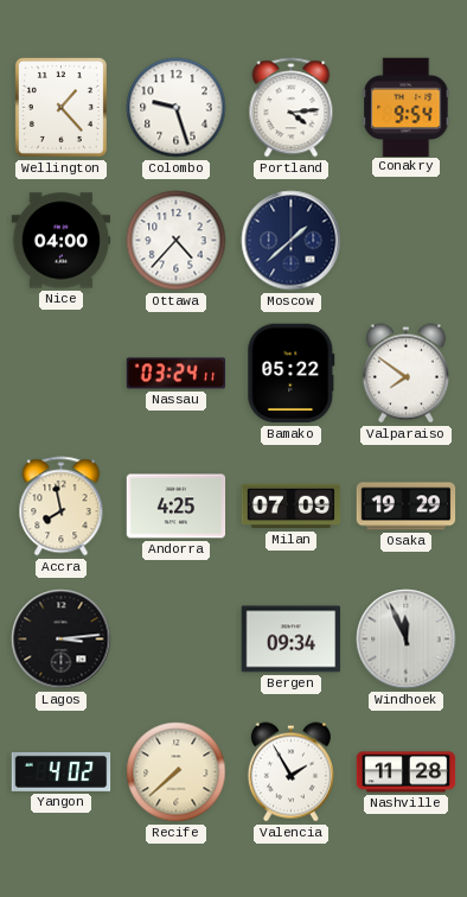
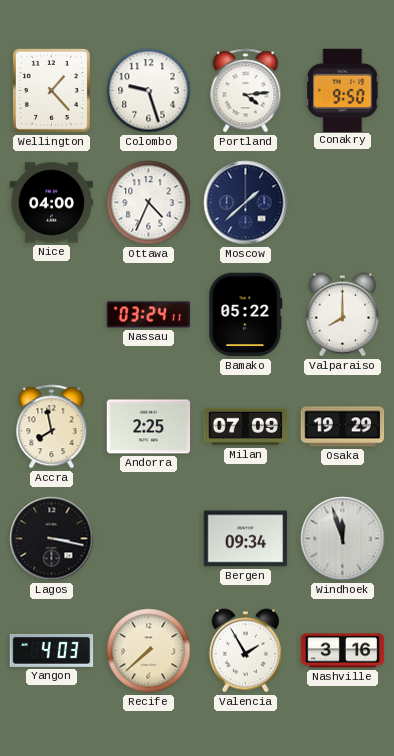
Conakry: 9:54 -> 9:50
Ottawa: 4:37 -> 4:34
Valparaiso: 7:51 -> 8:00
Andorra: 4:25 -> 2:25
Lagos: 3:14 -> 3:17
Windhoek: 11:56 -> 11:57
Yangon: 4:02 -> 4:03
Nashville: 11:28 -> 3:16
